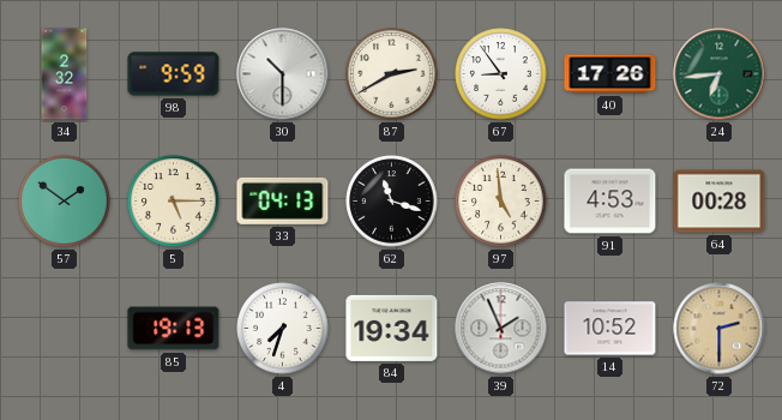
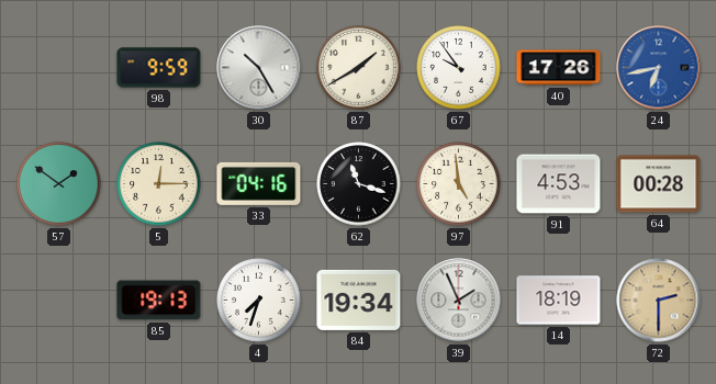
34: 2:32 -> none
30: 10:30 -> 10:25
87: 2:40 -> 1:40
67: 8:54 -> 9:54
24: 6:44 -> 6:43
24 dial: green -> blue
5: 5:15 -> 12:15
33: 04:13 -> 04:16
14: 10:52 -> 18:19
